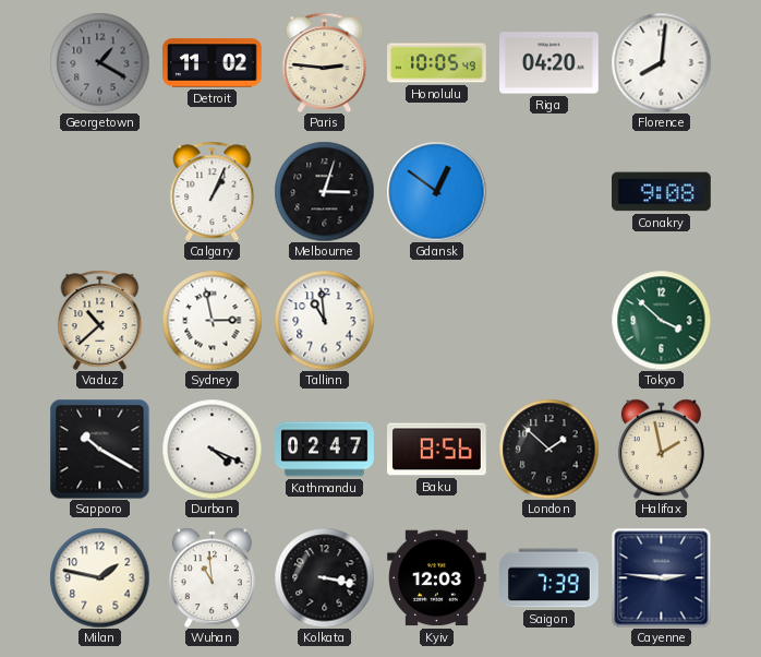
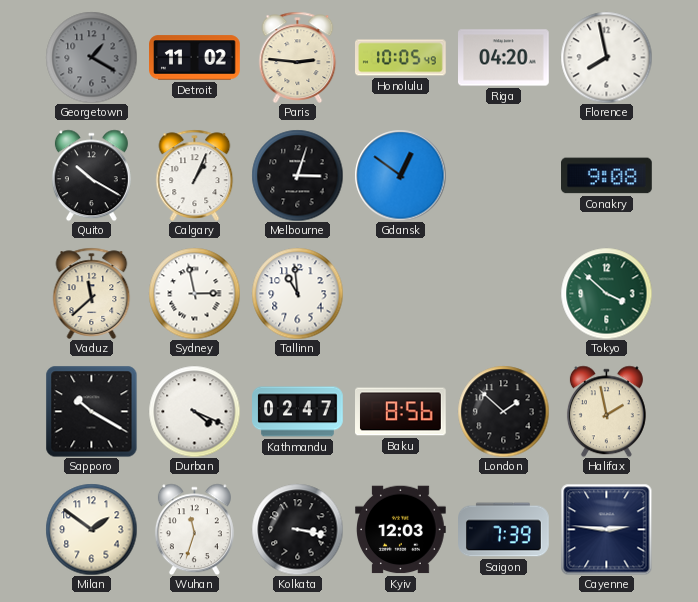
Florence: 8:01 -> 7:58
Quito: none -> 10:20
Vaduz: 10:38 -> 11:38
Milan: 1:47 -> 1:51
Wuhan: 10:59 -> 11:33
